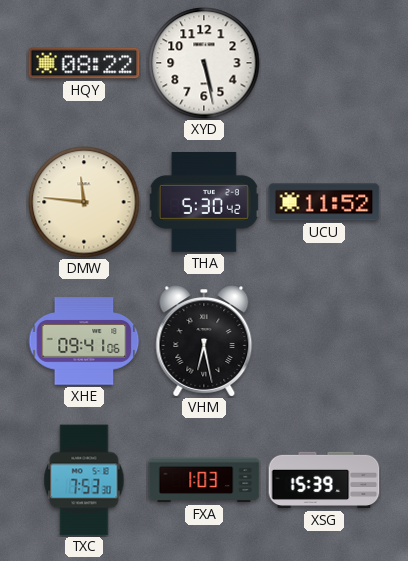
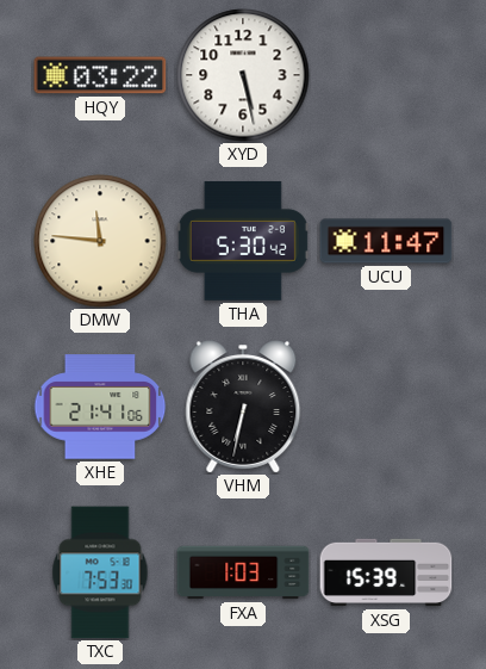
HQY: 08:22 -> 03:22
UCU: 11:52 -> 11:47
XHE: 09:41 -> 21:41
VHM: 6:28 -> 6:32
